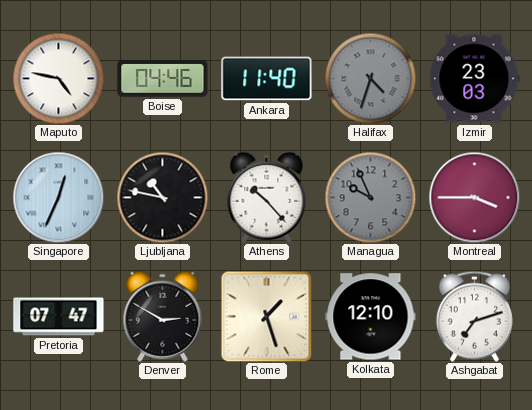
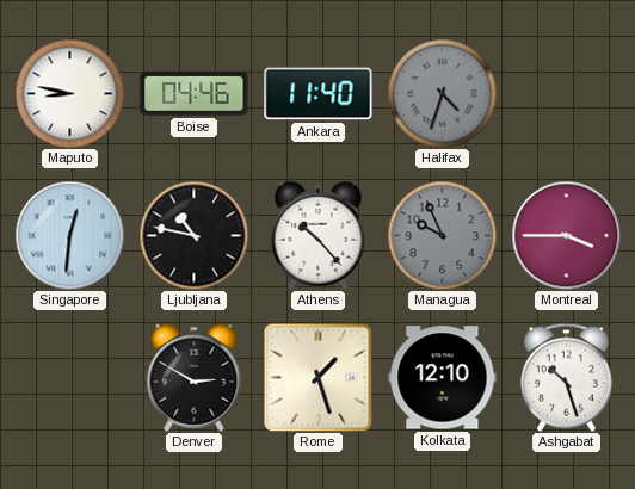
Maputo: 4:47 -> 8:47
Izmir: 23:03 -> none
Singapore: 12:34 -> 12:31
Pretoria: 07:47 -> none
Ashgabat: 7:12 -> 10:27
